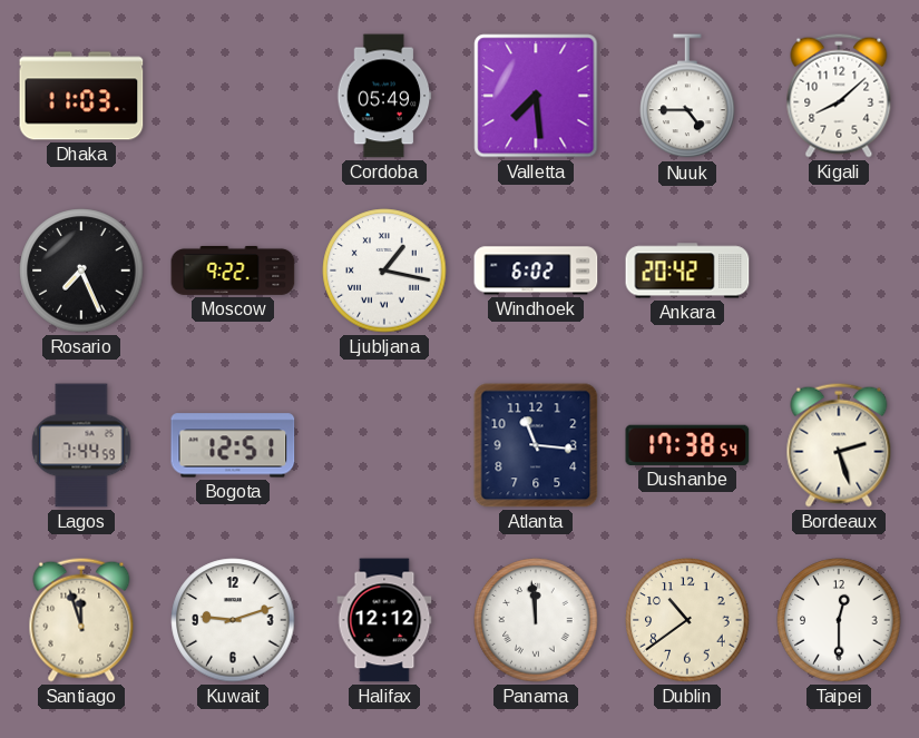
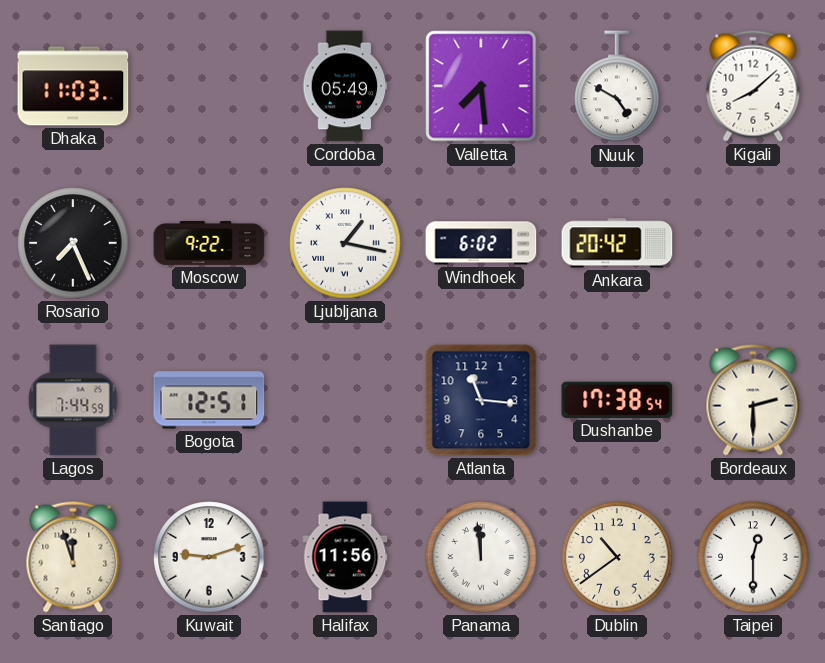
Nuuk: 4:45 -> 4:50
Bordeaux: 2:27 -> 2:30
Halifax: 12:12 -> 11:56
